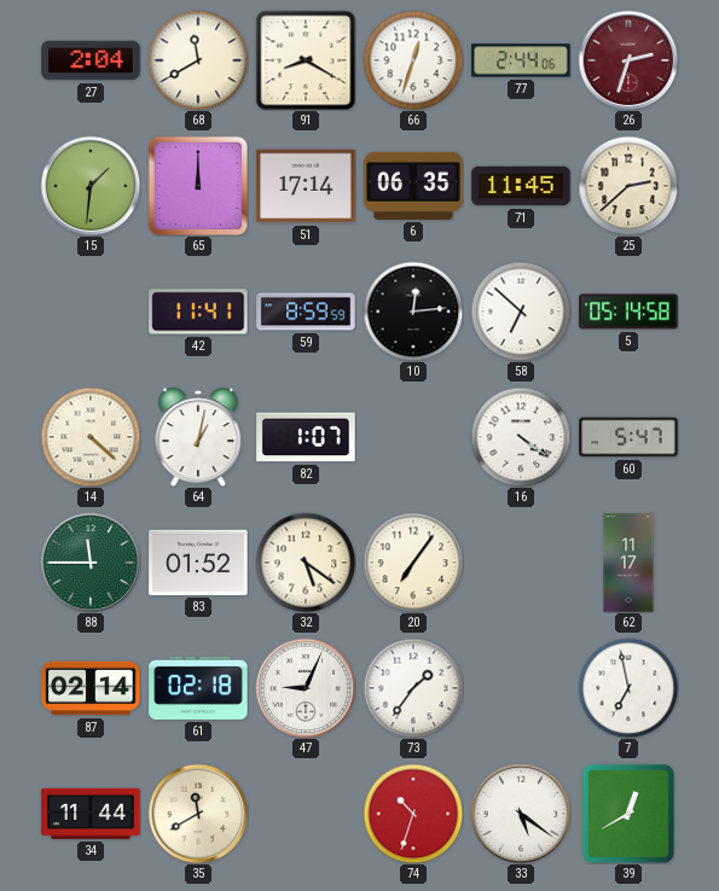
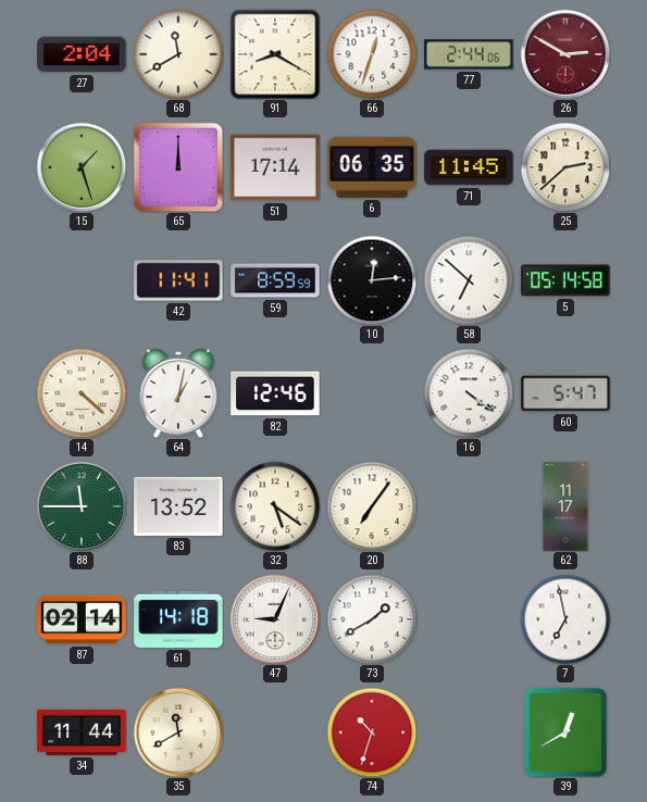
26: 2:33 -> 2:50
15: 1:31 -> 1:27
82: 1:07 -> 12:46
83: 01:52 -> 13:52
61: 02:18 -> 14:18
73: 1:36 -> 1:40
33: 5:21 -> none
